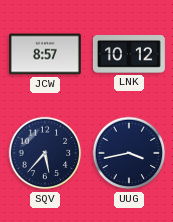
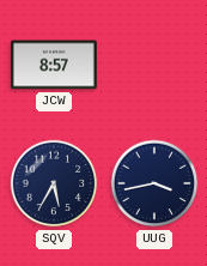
LNK: 10:12 -> none
SQV: 5:37 -> 5:35
